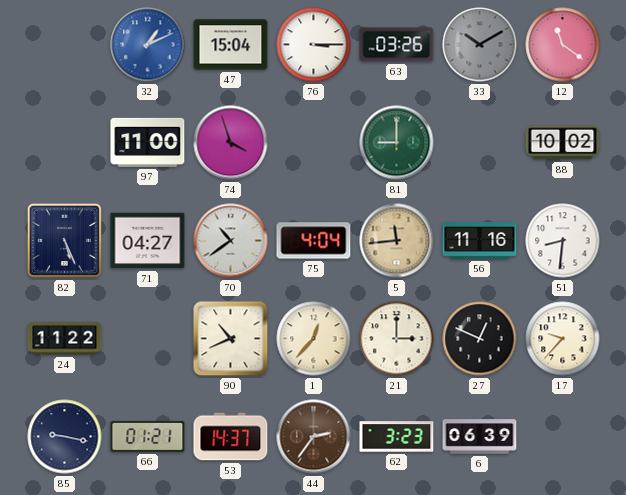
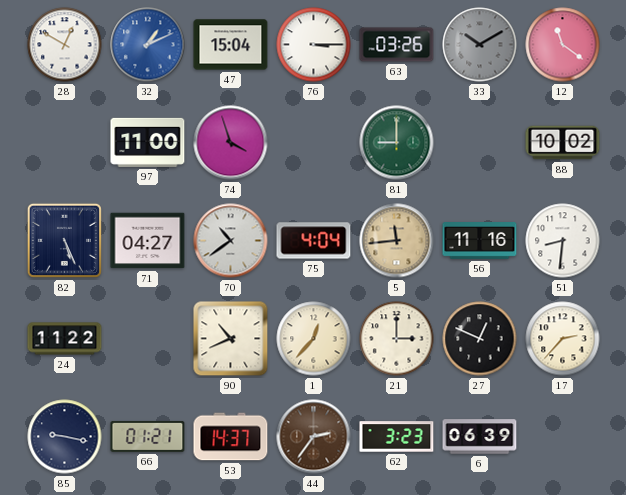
28: none -> 12:50
17: 9:37 -> 2:37
